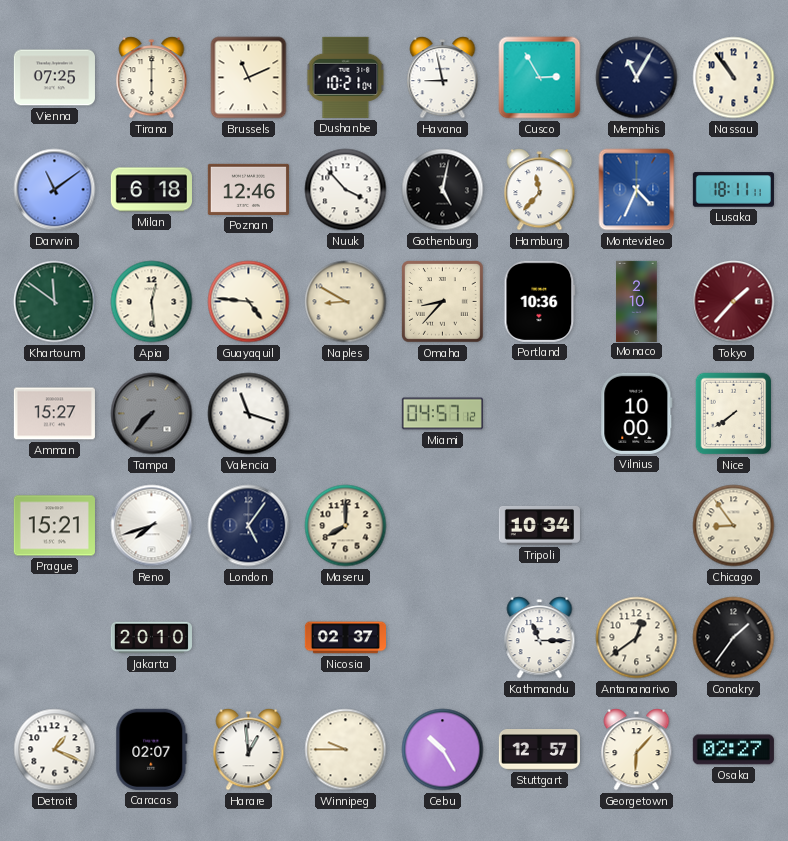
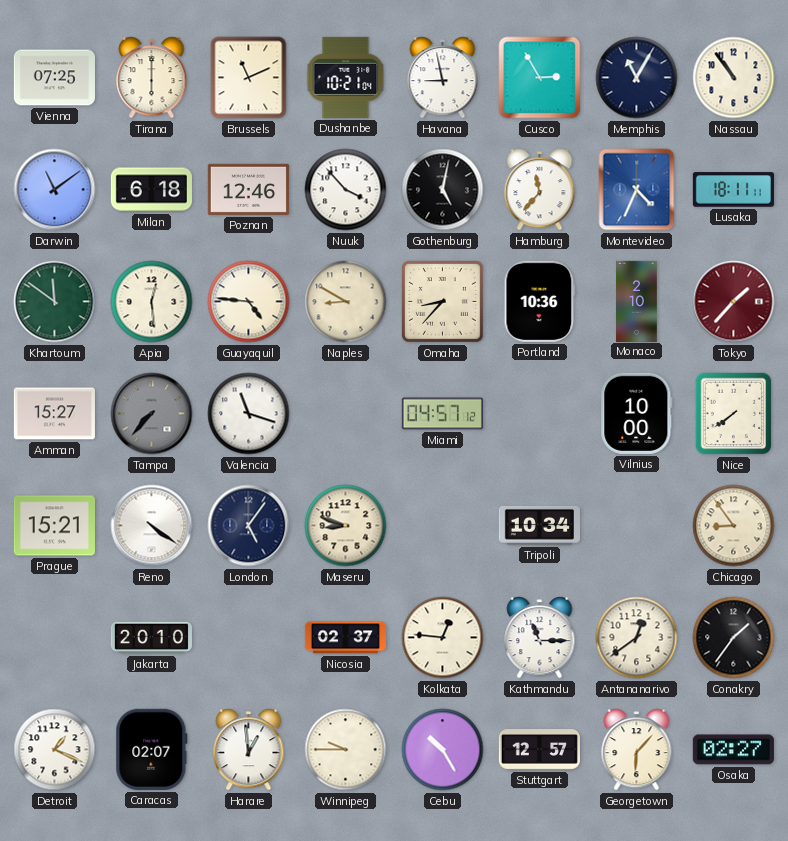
Reno: 7:42 -> 4:21
Maseru: 8:00 -> 8:48
Kolkata: none -> 12:46
